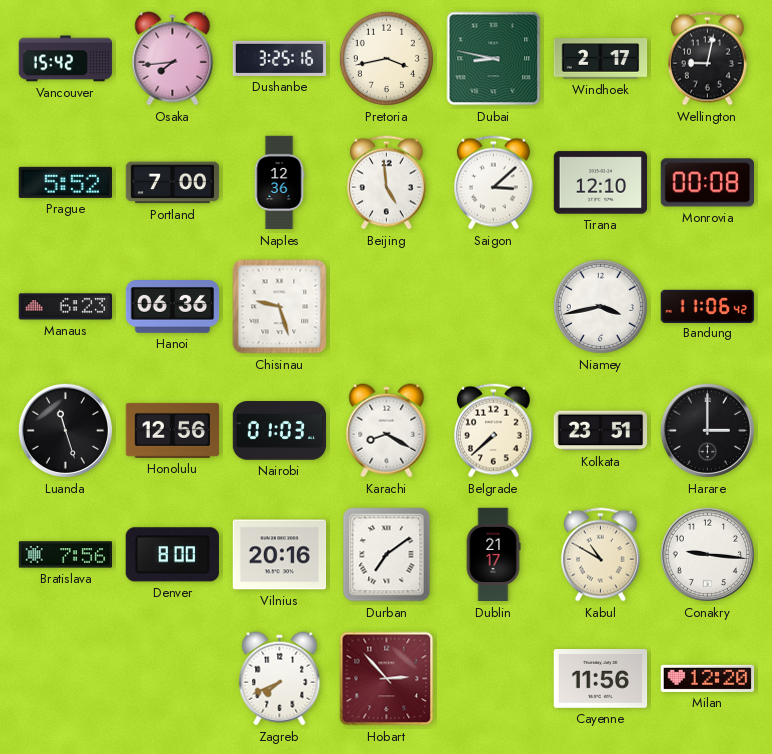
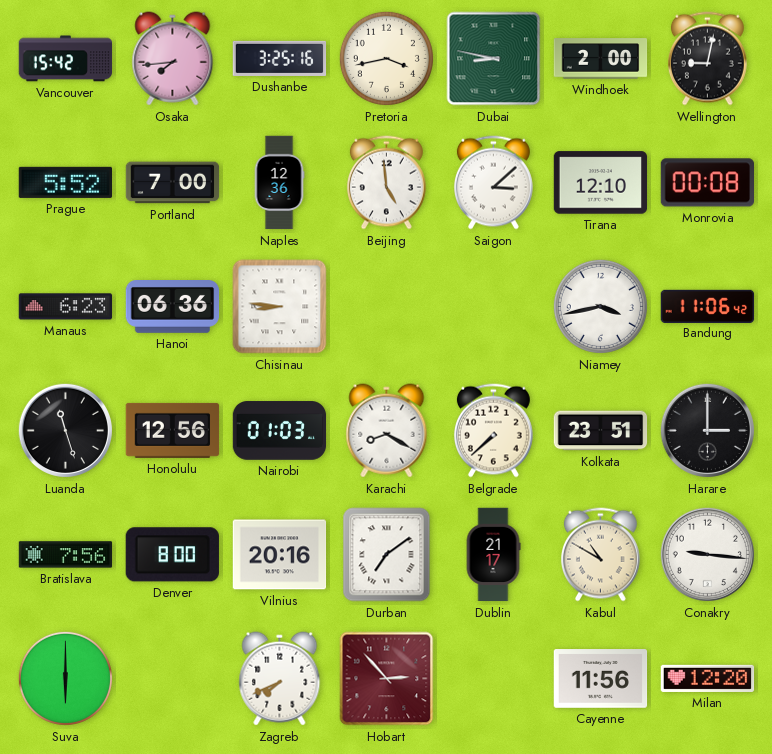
Windhoek: 2:17 -> 2:00
Chisinau: 9:27 -> 8:46
Suva: none -> 6:00
